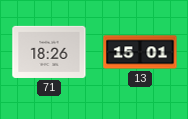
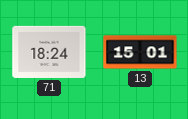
71: 18:26 -> 18:24
